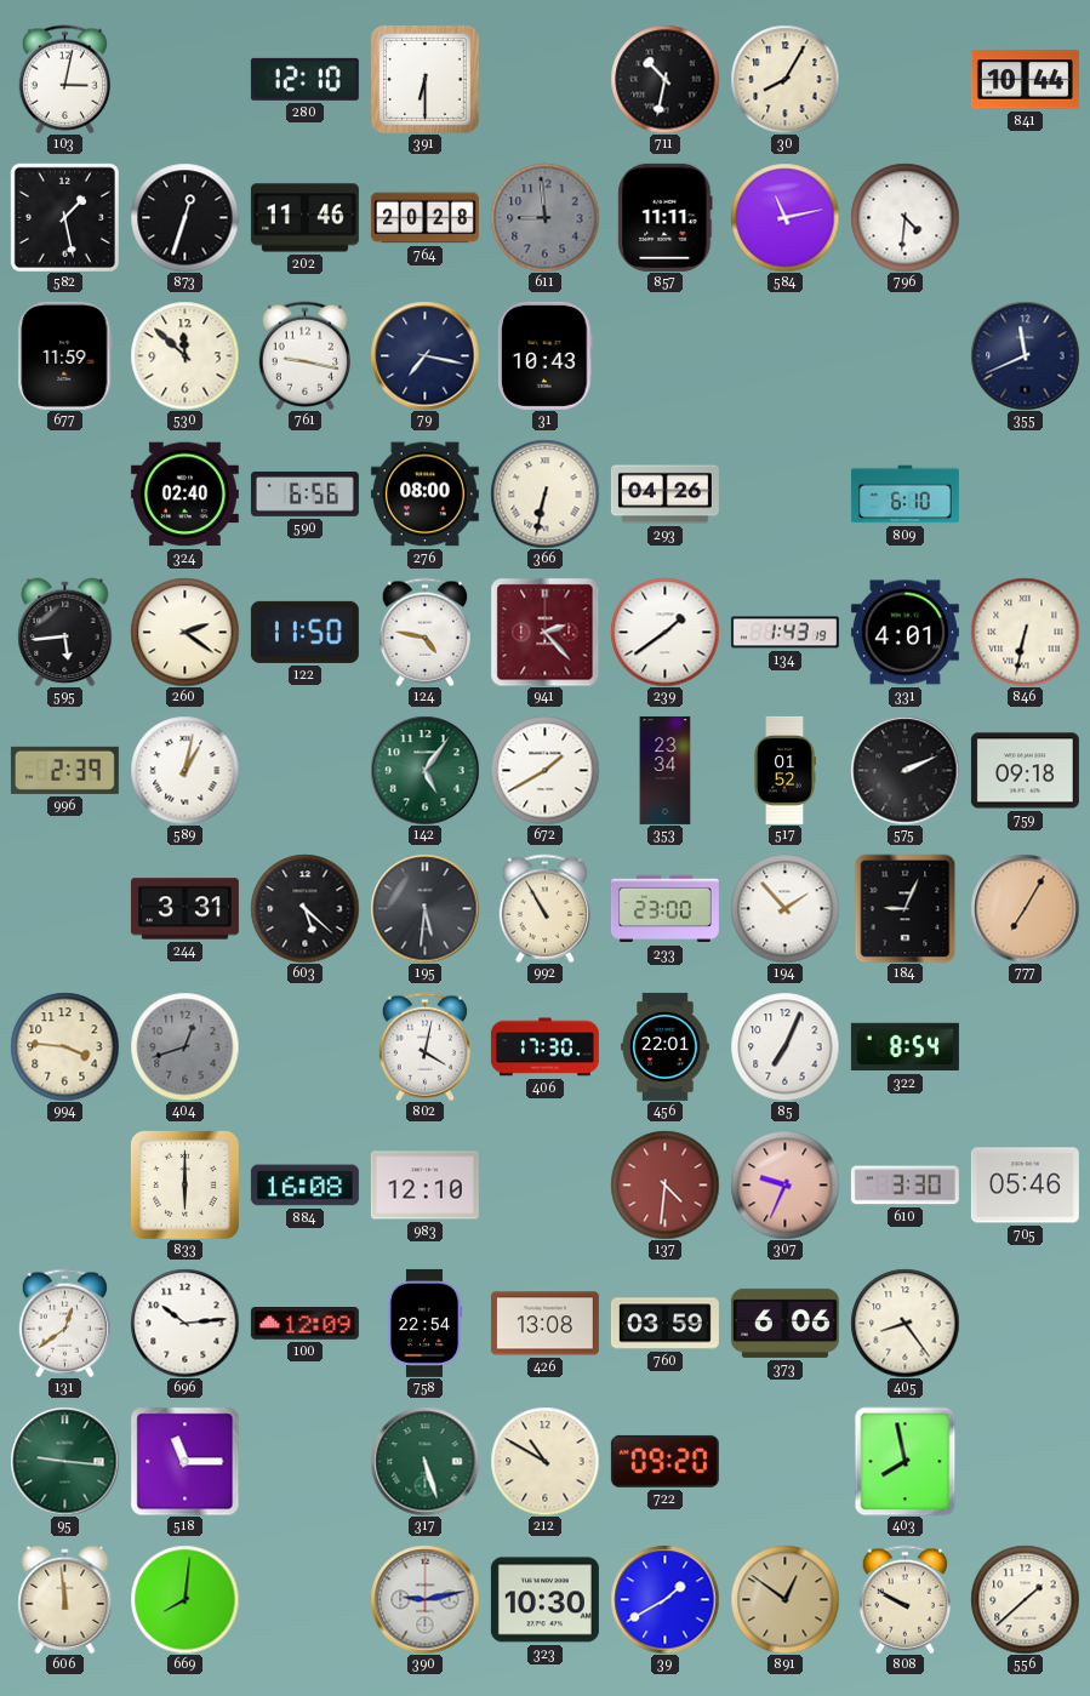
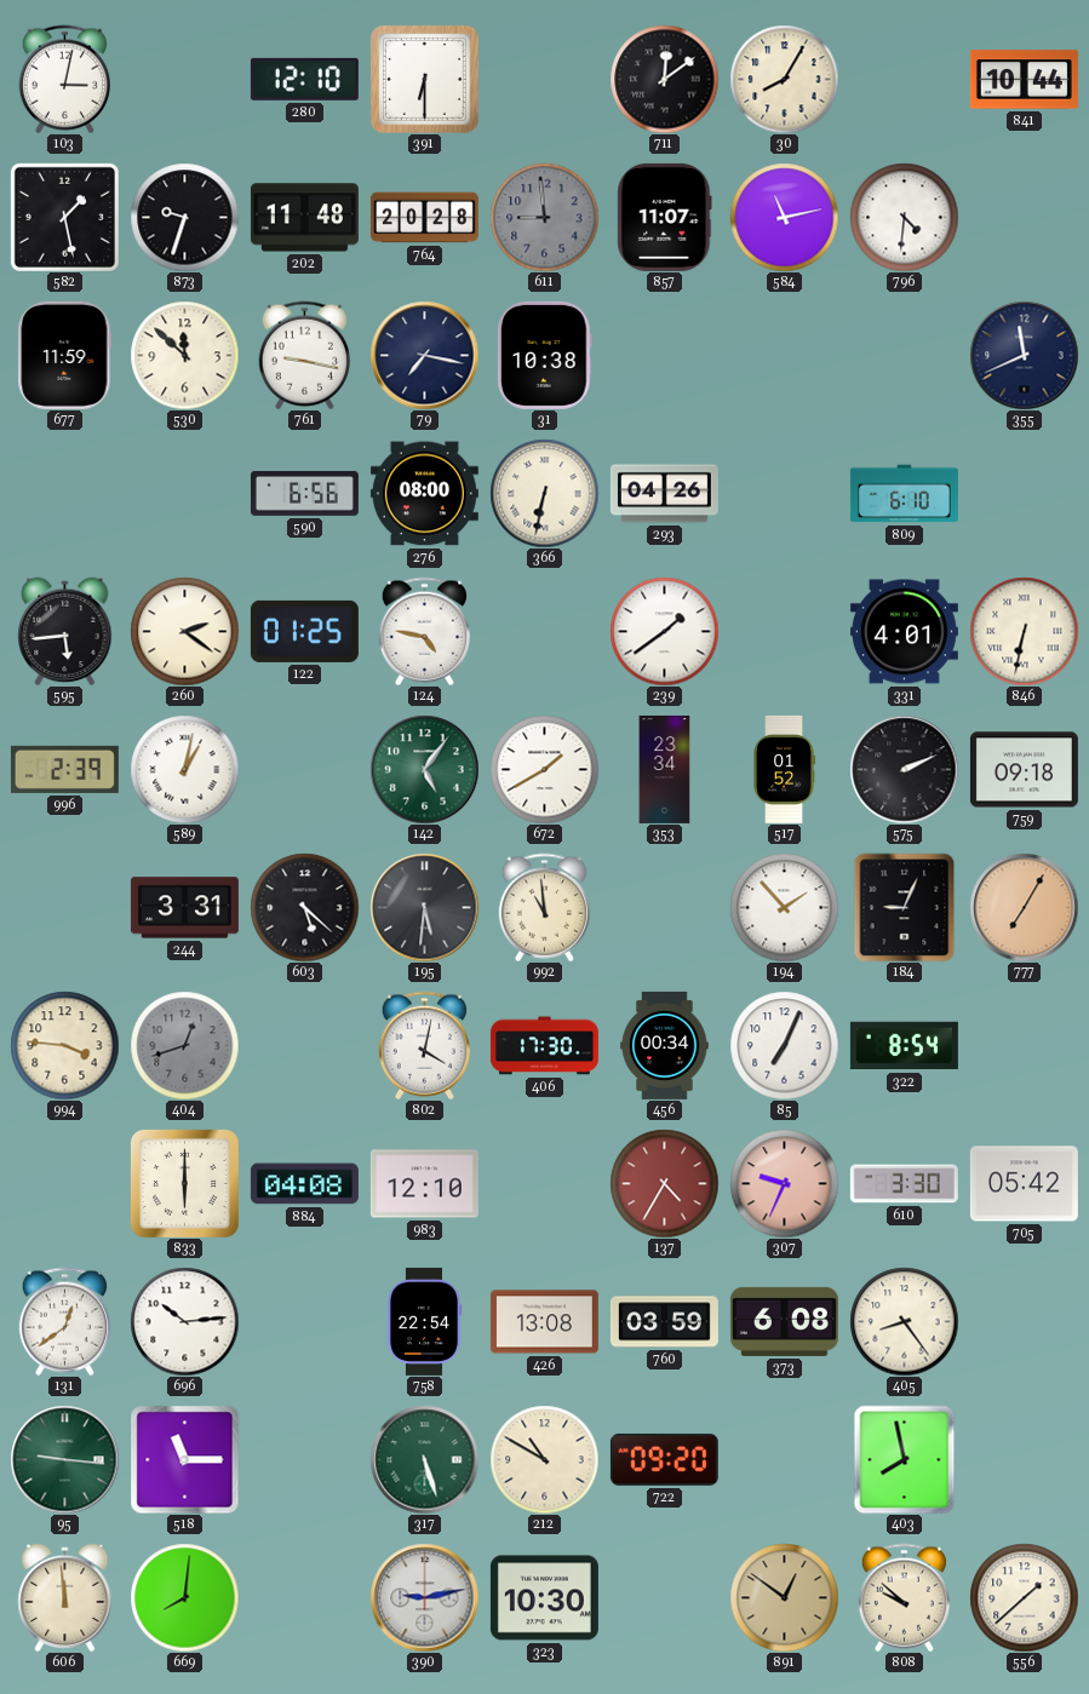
711: 10:32 -> 12:09
873: 12:33 -> 9:33
202: 11:46 -> 11:48
857: 11:11 -> 11:07
31: 10:43 -> 10:38
324: 02:40 -> none
122: 11:50 -> 01:25
941: 2:23 -> none
134: 1:43 -> none
992: 10:55 -> 10:59
233: 23:00 -> none
456: 22:01 -> 00:34
884: 16:08 -> 04:08
137: 4:31 -> 4:35
705: 05:46 -> 05:42
100: 12:09 -> none
373: 6:06 -> 6:08
39: 1:40 -> none
808: 9:50 -> 9:52
